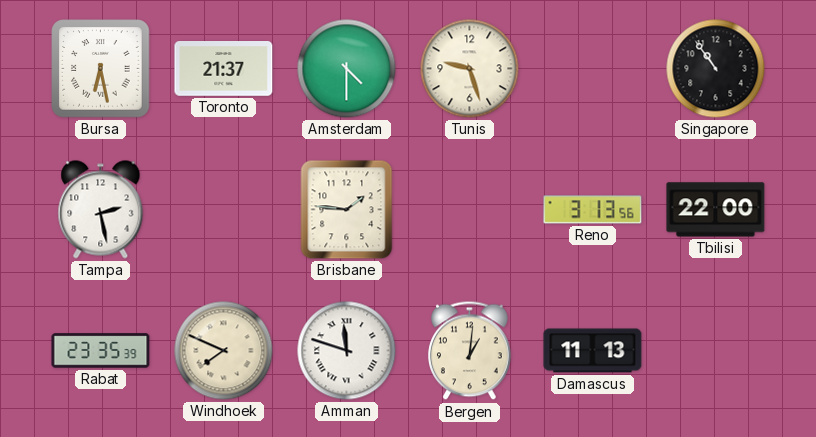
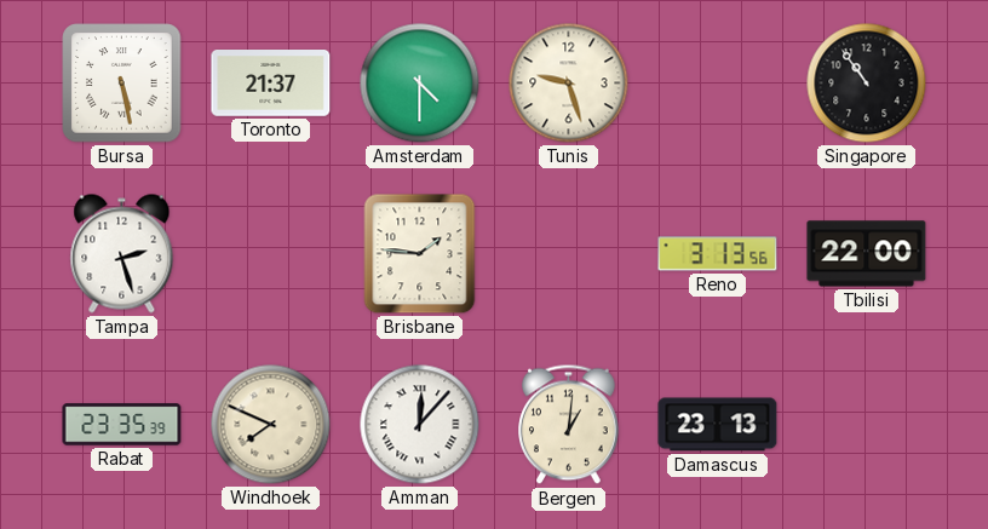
Bursa: 6:28 -> 5:28
Tampa: 2:28 -> 2:27
Amman: 11:48 -> 12:07
Damascus: 11:13 -> 23:13
